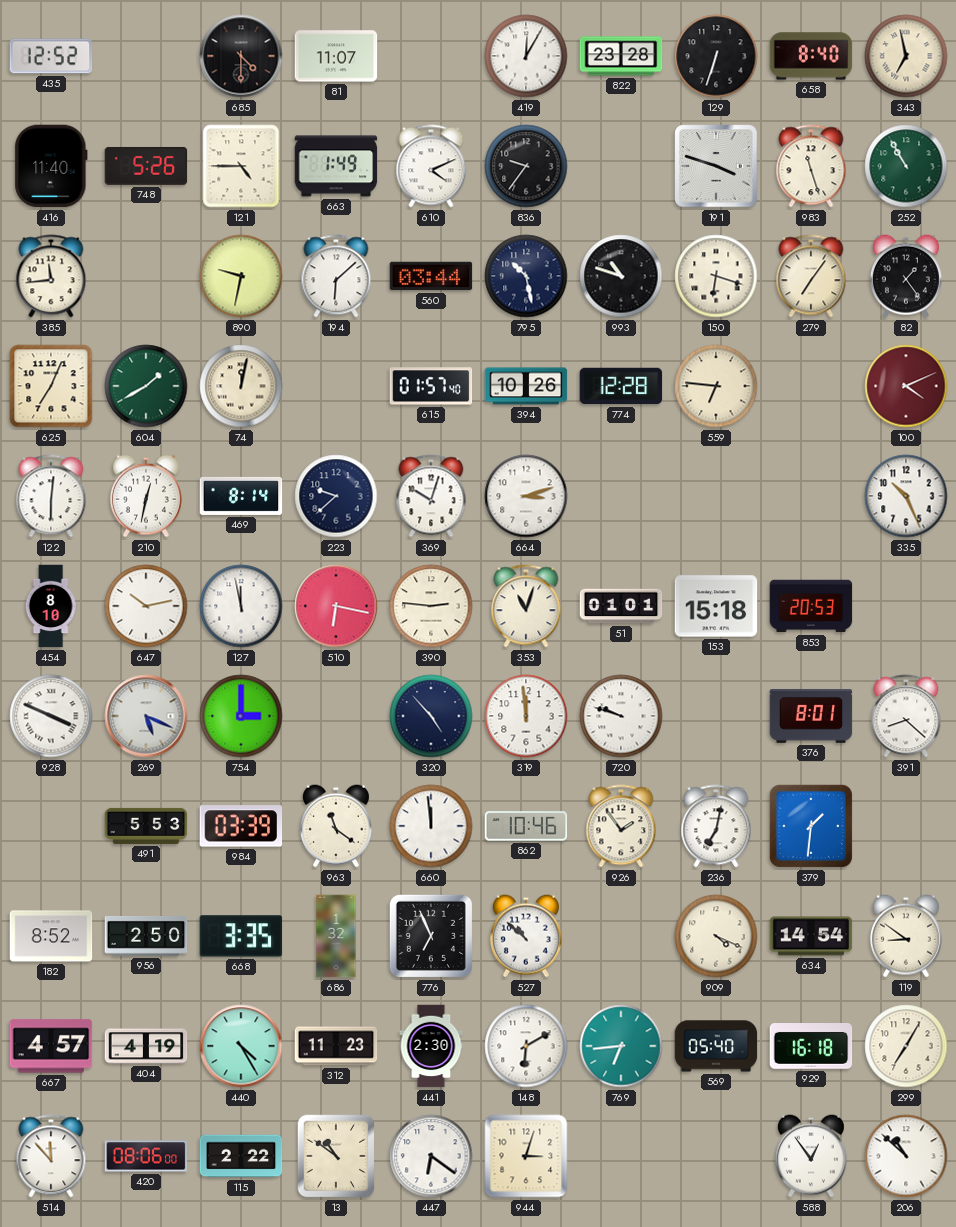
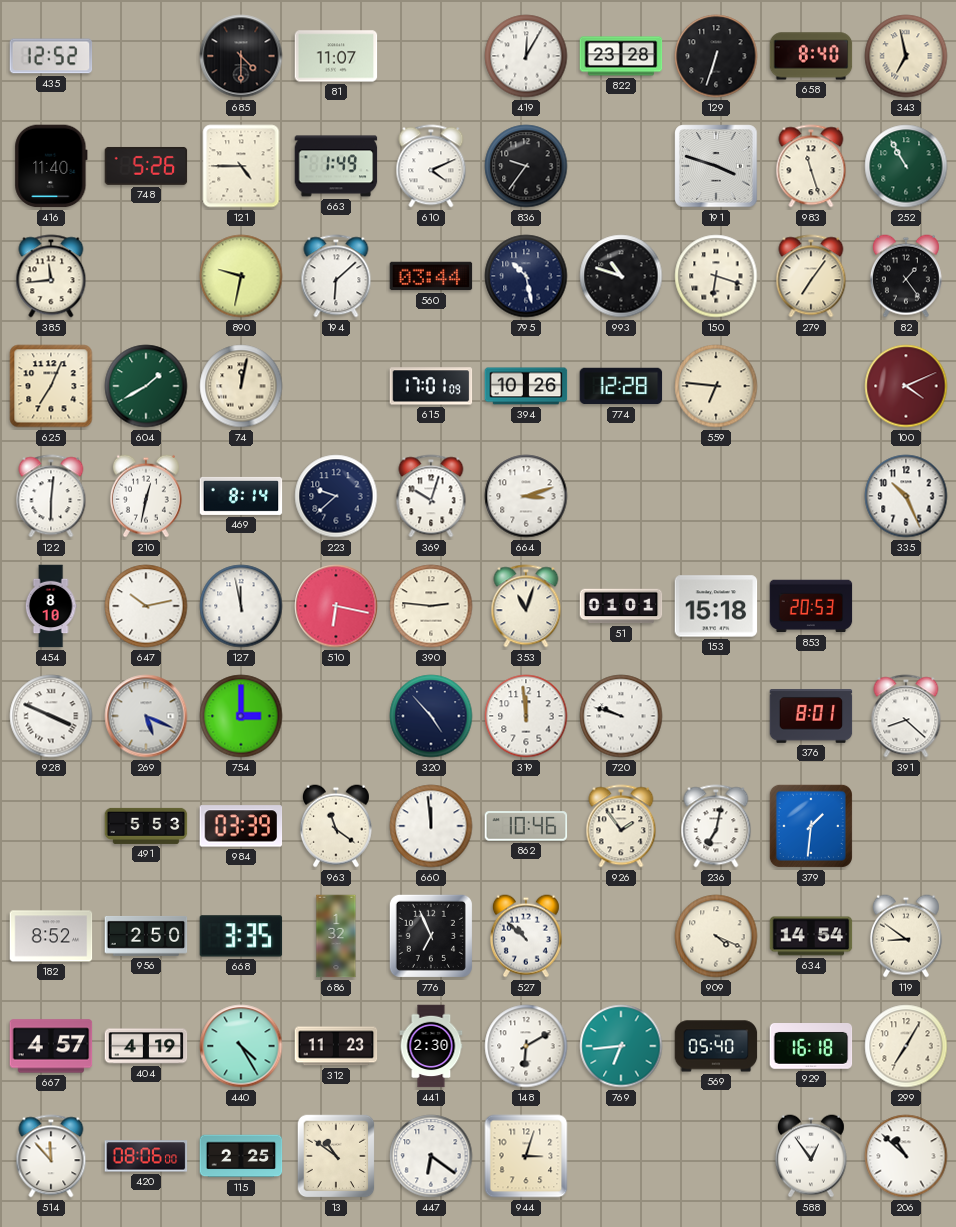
615: 01:57 -> 17:01
115: 2:22 -> 2:25
